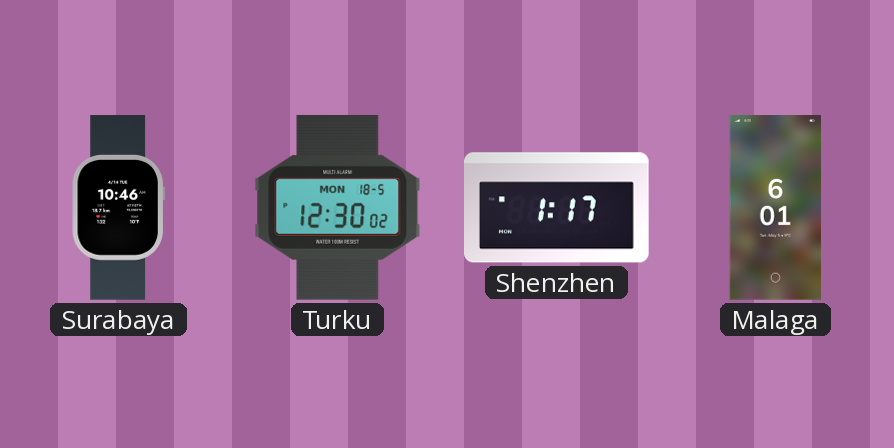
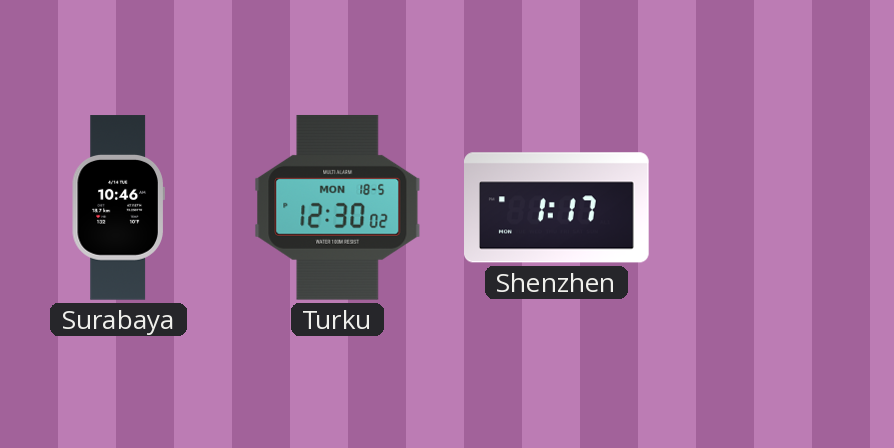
Malaga: 6:01 -> none
